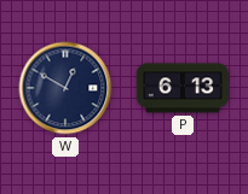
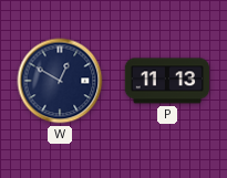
P: 6:13 -> 11:13
